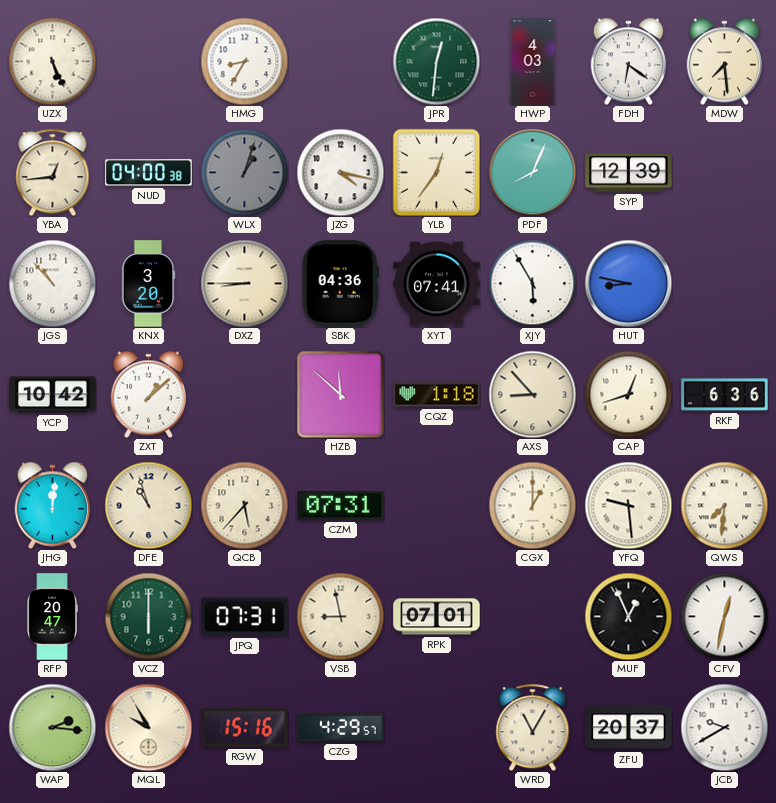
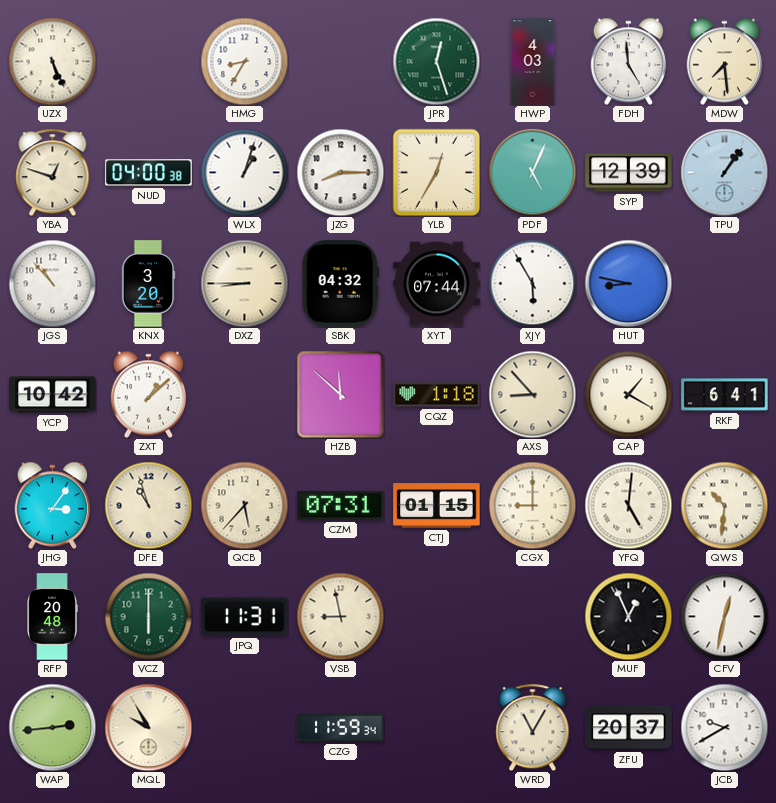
JPR: 12:31 -> 12:27
FDH: 6:21 -> 4:59
YBA: 12:44 -> 12:48
WLX dial: grey -> white
JZG: 4:17 -> 8:15
YLB: 12:36 -> 12:35
PDF: 8:04 -> 5:04
TPU: none -> 1:06
SBK: 04:36 -> 04:32
XYT: 07:41 -> 07:44
CAP: 12:42 -> 1:20
RKF: 6:36 -> 6:41
JHG: 12:01 -> 3:06
CTJ: none -> 01:15
CGX: 1:00 -> 9:00
YFQ: 9:29 -> 5:01
QWS: 7:31 -> 10:31
RFP: 20:47 -> 20:48
JPQ: 07:31 -> 11:31
RPK: 07:01 -> none
WAP: 2:16 -> 2:44
RGW: 15:16 -> none
CZG: 4:29 -> 11:59
